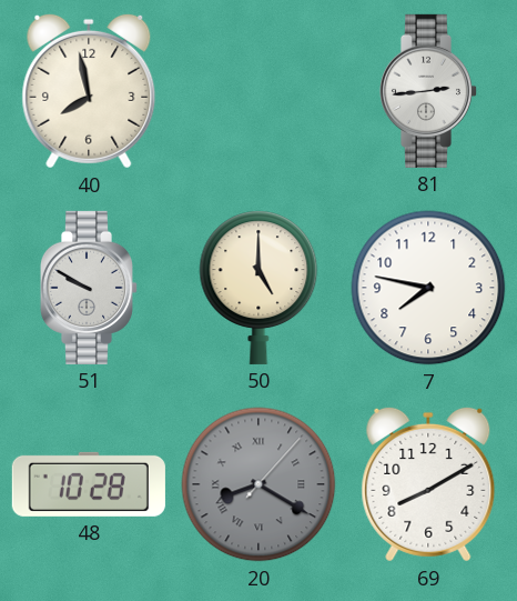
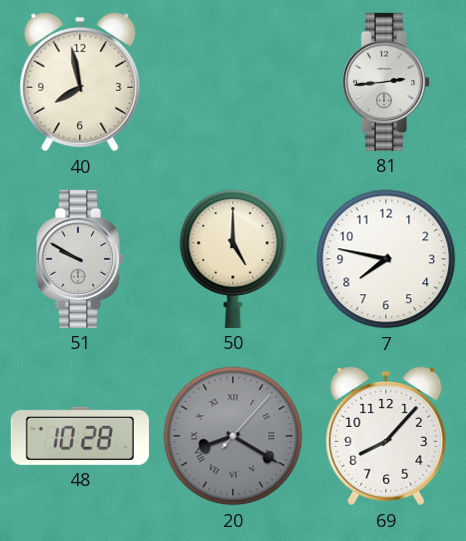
69: 8:10 -> 8:07
